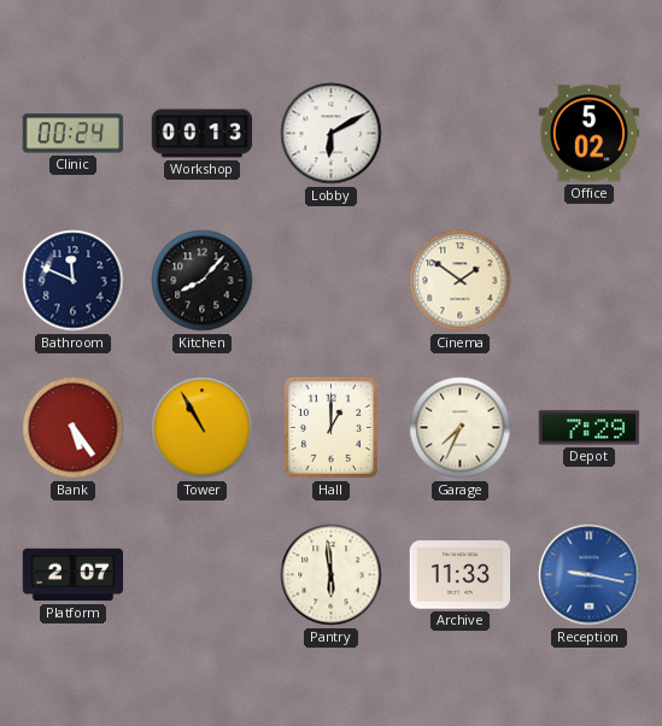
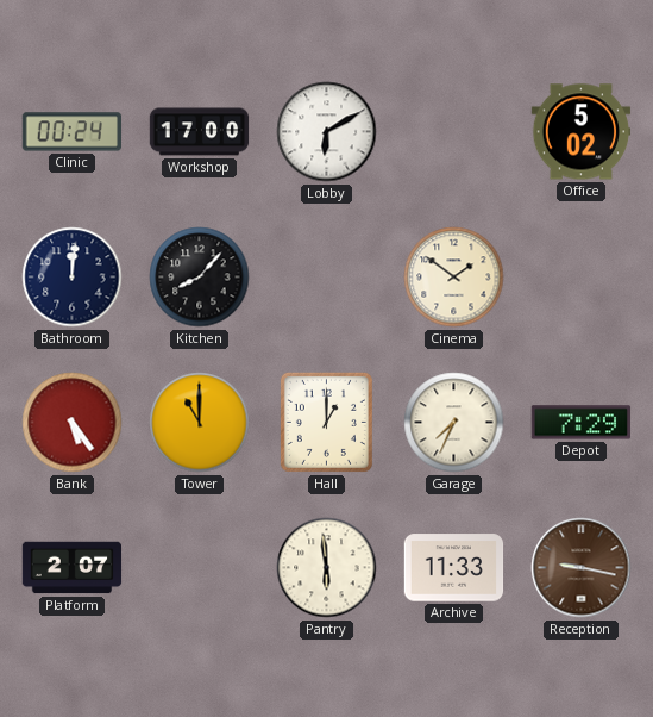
Workshop: 00:13 -> 17:00
Bathroom: 11:49 -> 12:01
Tower: 10:55 -> 11:00
Reception dial: blue -> brown
